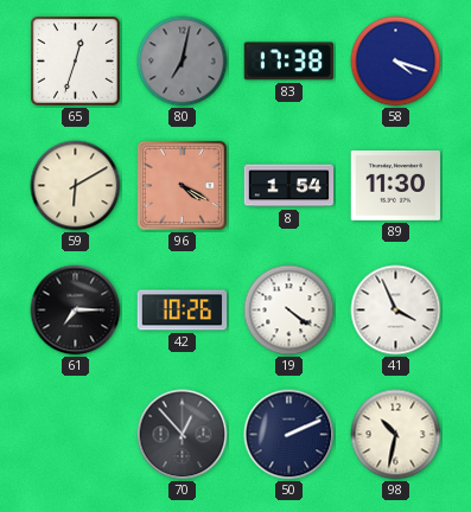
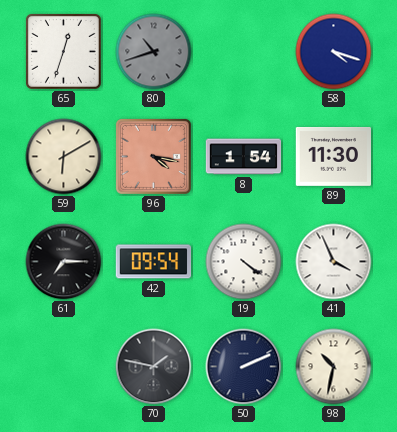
80: 7:02 -> 10:42
83: 17:38 -> none
96: 4:20 -> 4:17
42: 10:26 -> 09:54
70: 12:53 -> 1:47
